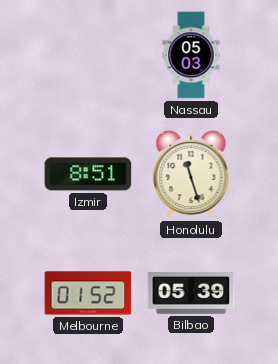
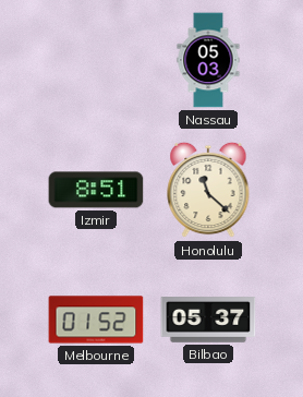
Honolulu: 11:27 -> 11:22
Bilbao: 05:39 -> 05:37
